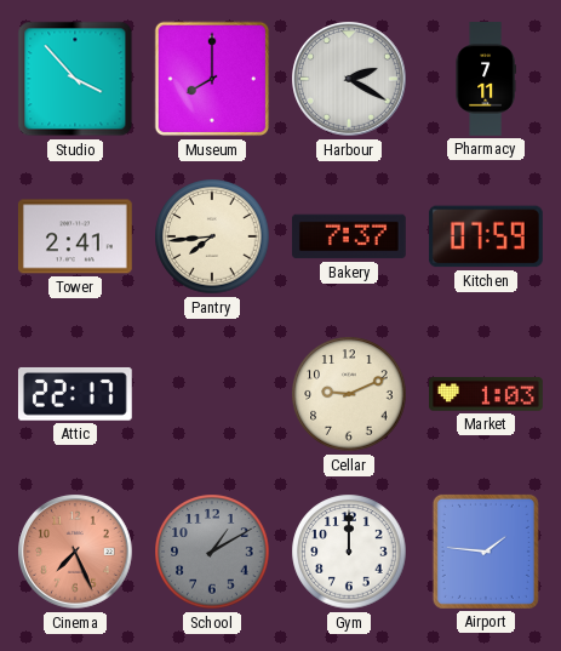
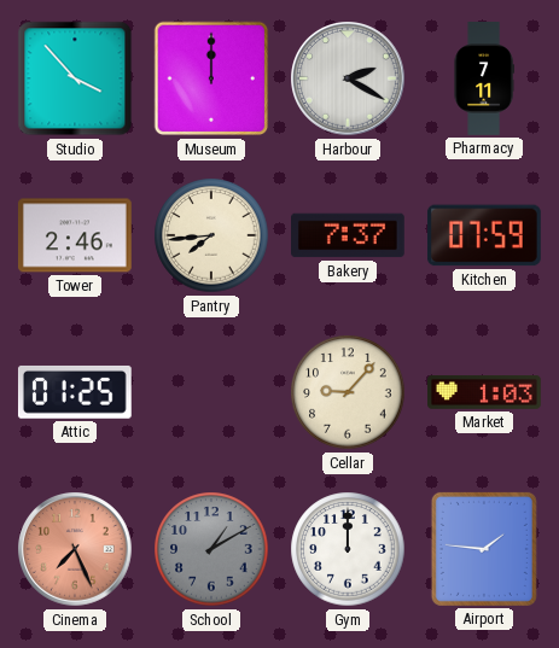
Museum: 8:00 -> 12:00
Tower: 2:41 -> 2:46
Attic: 22:17 -> 01:25
Cellar: 9:11 -> 9:07
